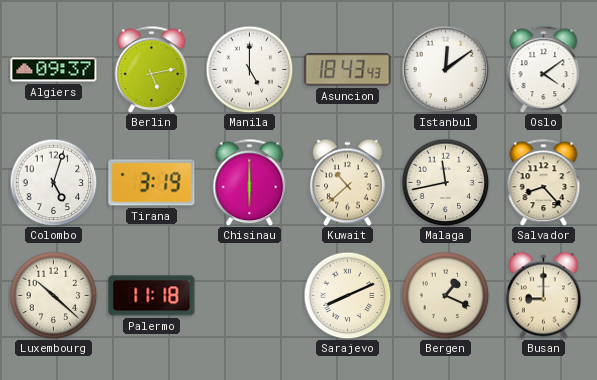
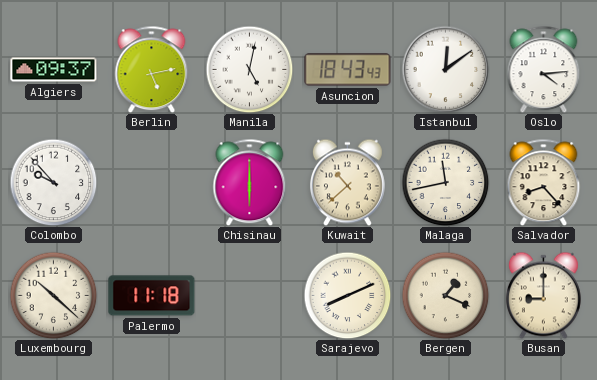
Manila: 5:00 -> 5:02
Oslo: 4:09 -> 4:14
Colombo: 5:03 -> 9:53
Tirana: 3:19 -> none
